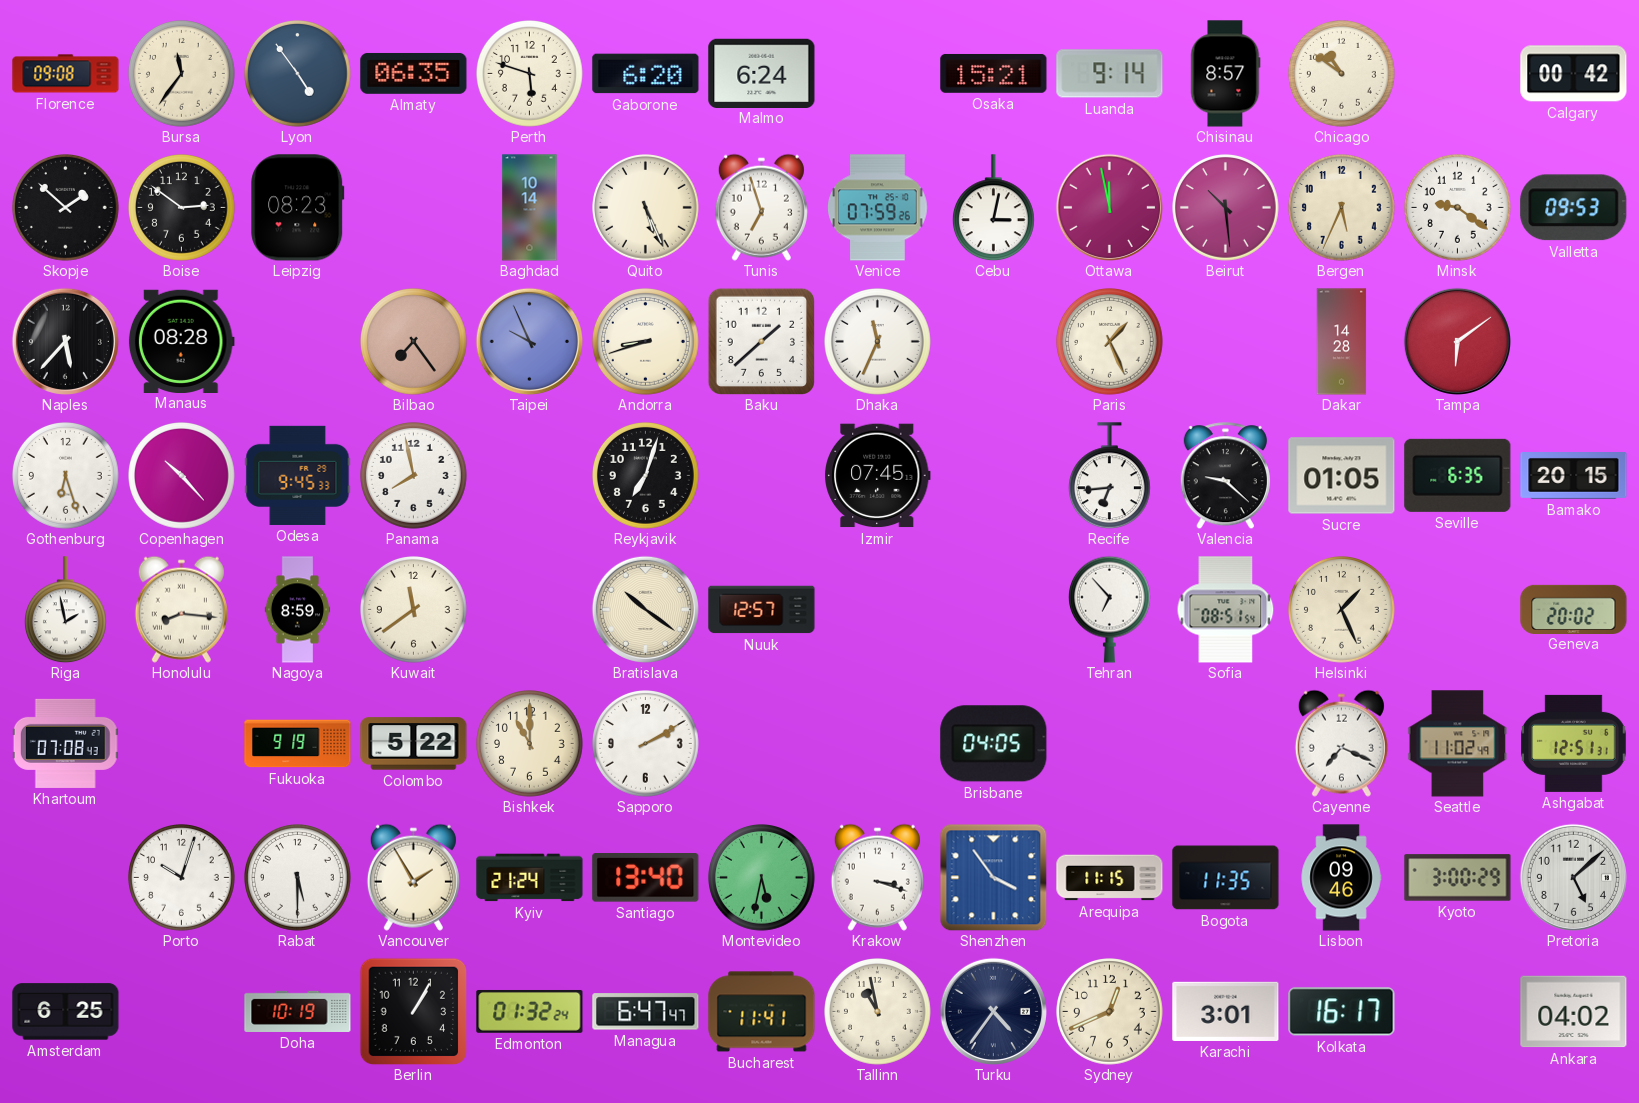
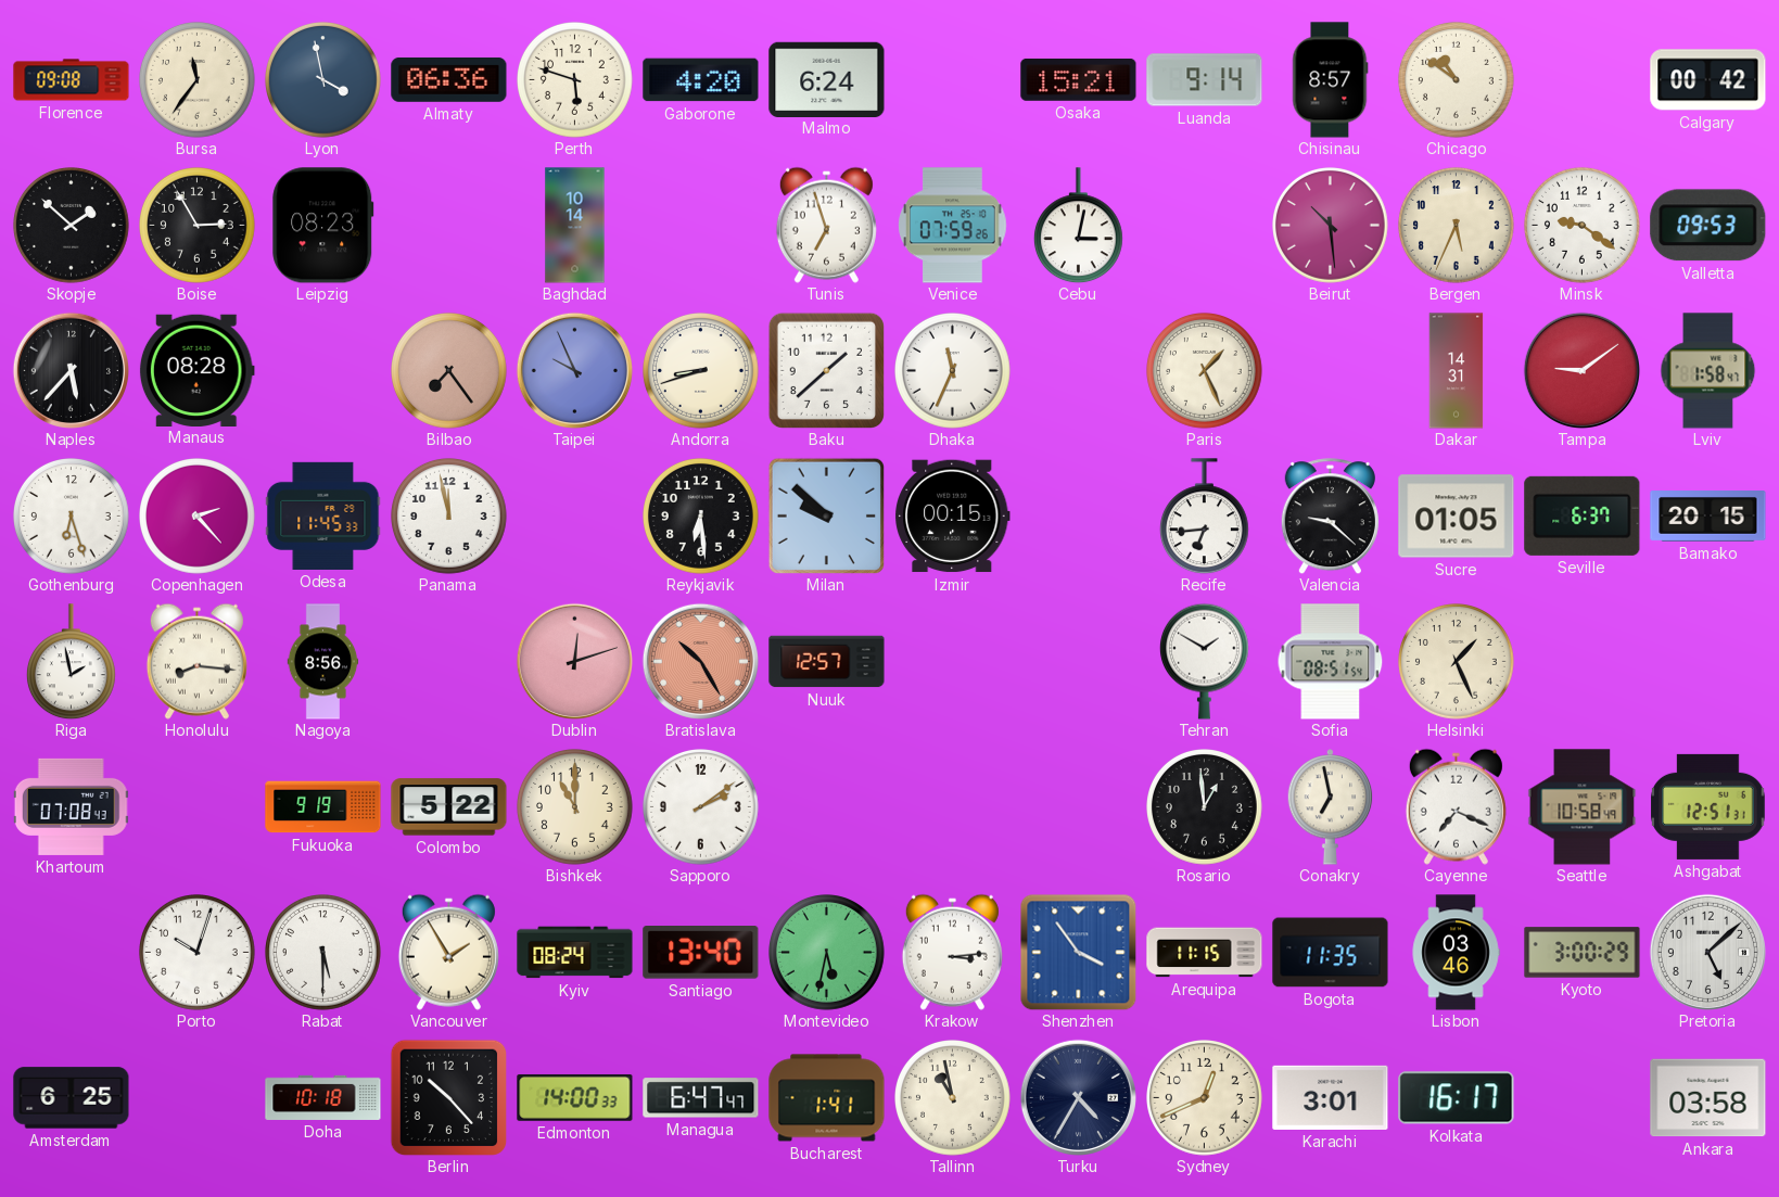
Lyon: 4:54 -> 3:58
Almaty: 06:35 -> 06:36
Gaborone: 6:20 -> 4:20
Boise: 2:51 -> 2:55
Quito: 5:26 -> none
Ottawa: 11:58 -> none
Dakar: 14:28 -> 14:31
Tampa: 6:09 -> 9:09
Lviv: none -> 1:58
Copenhagen: 10:23 -> 2:23
Odesa: 9:45 -> 11:45
Panama: 7:58 -> 11:58
Reykjavik: 7:03 -> 6:29
Milan: none -> 9:52
Izmir: 07:45 -> 00:15
Seville: 6:35 -> 6:37
Nagoya: 8:59 -> 8:56
Kuwait: 11:39 -> none
Dublin: none -> 12:12
Bratislava: 10:21 -> 10:25
Bratislava dial: cream -> salmon
Tehran: 6:53 -> 1:50
Geneva: 20:02 -> none
Sapporo: 2:10 -> 2:09
Brisbane: 04:05 -> none
Rosario: none -> 12:59
Conakry: none -> 6:58
Seattle: 11:02 -> 10:58
Kyiv: 21:24 -> 08:24
Krakow: 3:18 -> 3:14
Lisbon: 09:46 -> 03:46
Doha: 10:19 -> 10:18
Berlin: 1:05 -> 10:23
Edmonton: 01:32 -> 14:00
Bucharest: 11:41 -> 1:41
Turku: 4:36 -> 4:35
Ankara: 04:02 -> 03:58
